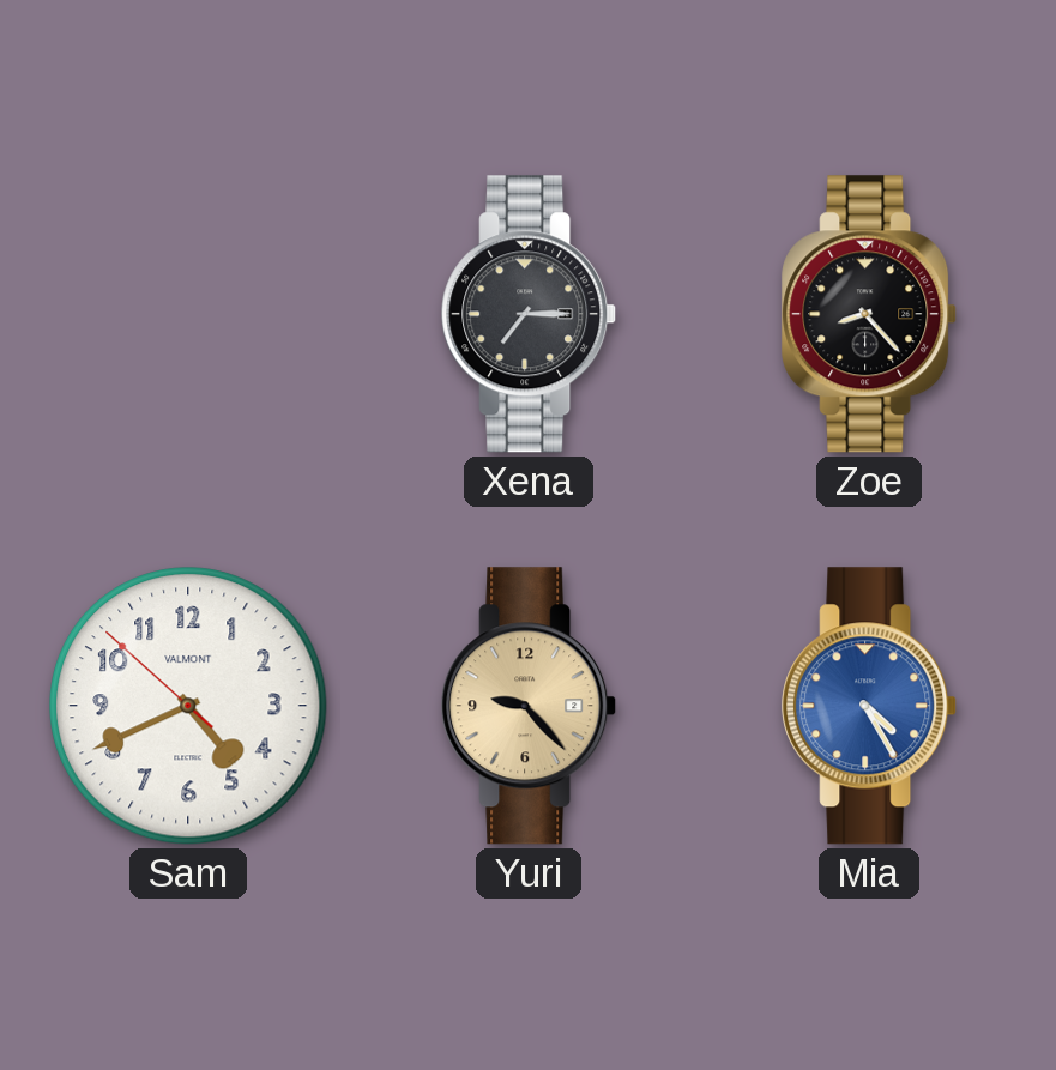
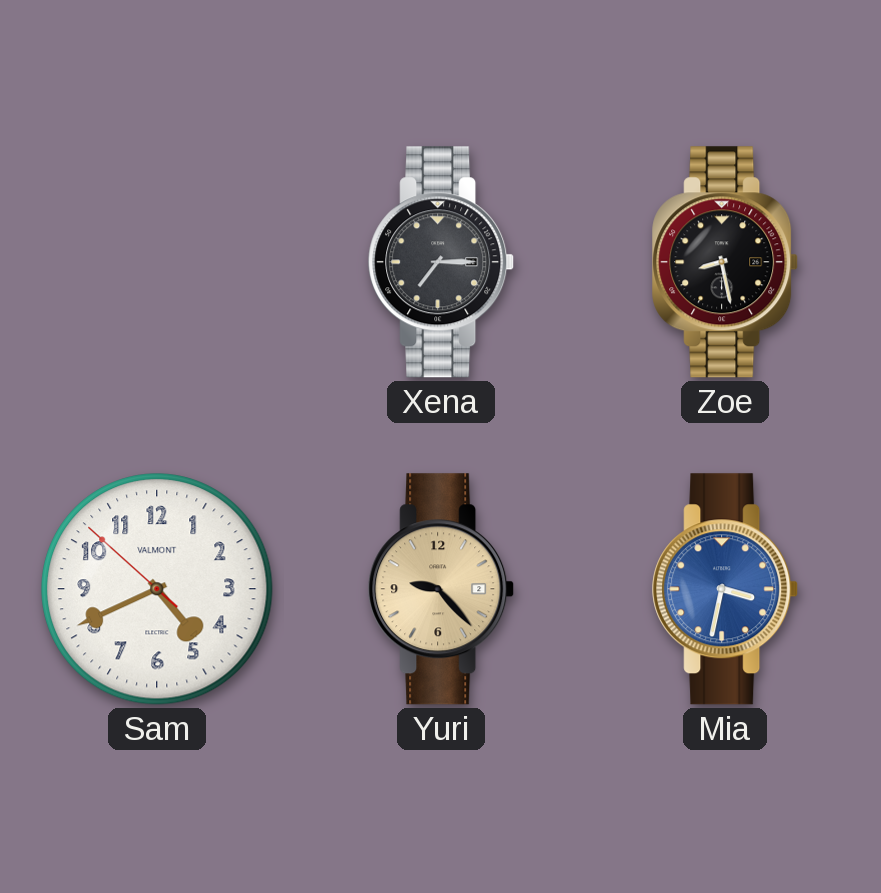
Zoe: 8:23 -> 8:28
Mia: 4:25 -> 3:32
